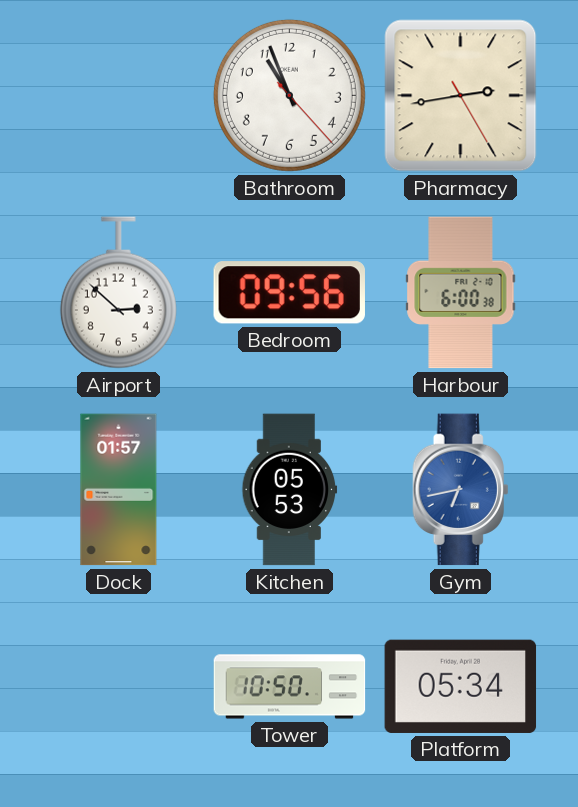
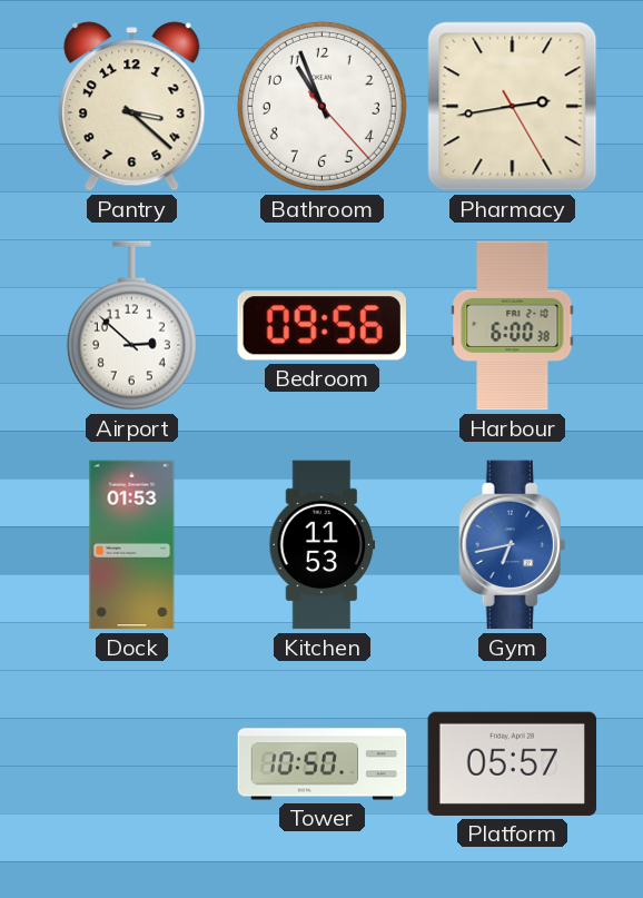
Pantry: none -> 3:22
Dock: 01:57 -> 01:53
Kitchen: 05:53 -> 11:53
Platform: 05:34 -> 05:57
